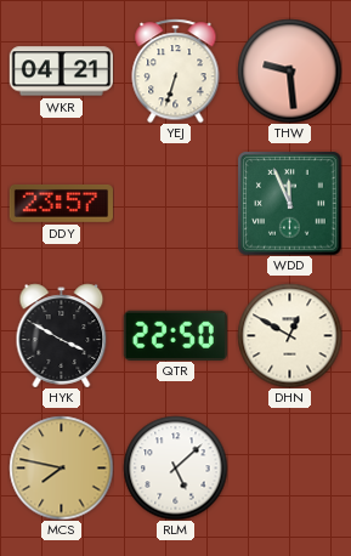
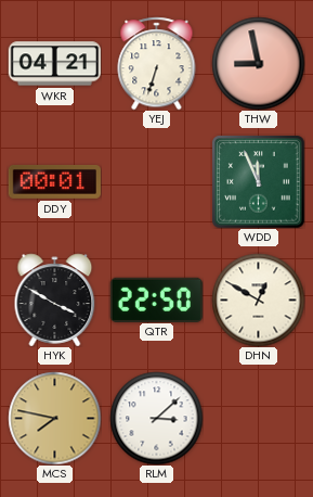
THW: 9:29 -> 8:58
DDY: 23:57 -> 00:01
RLM: 5:08 -> 3:08
